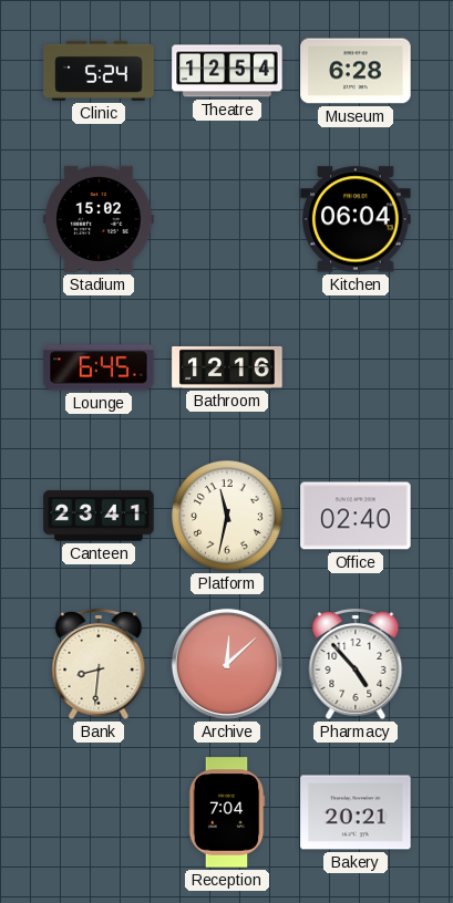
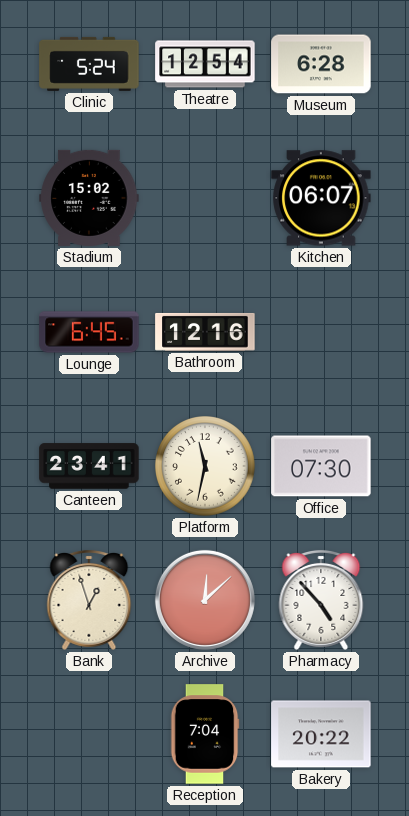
Kitchen: 06:04 -> 06:07
Office: 02:40 -> 07:30
Bank: 8:31 -> 12:57
Bakery: 20:21 -> 20:22
